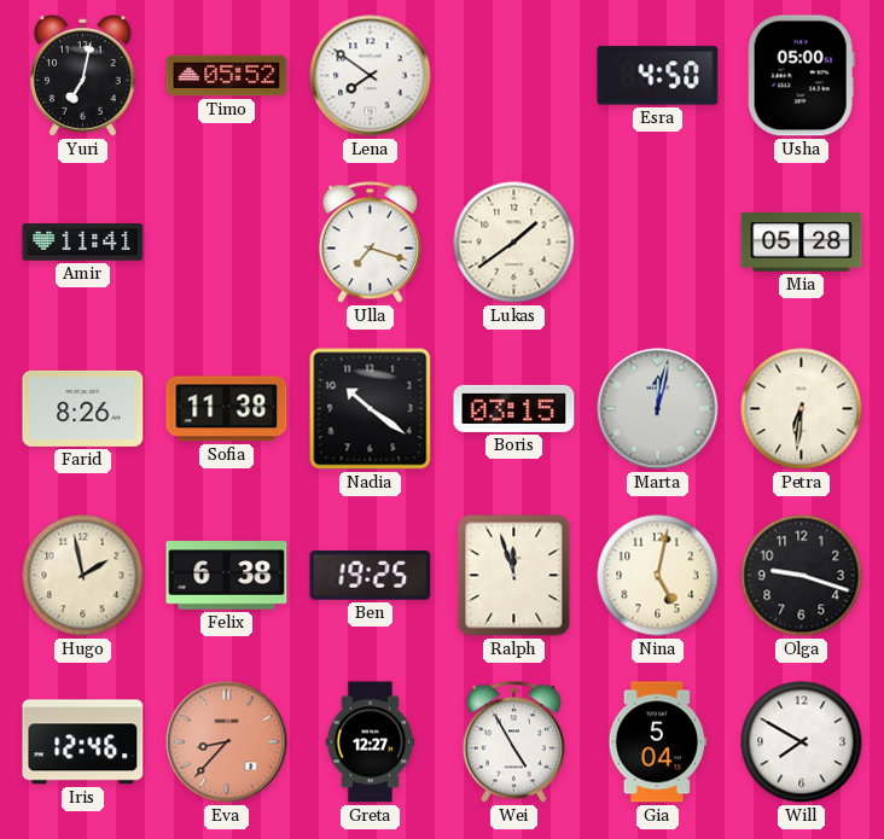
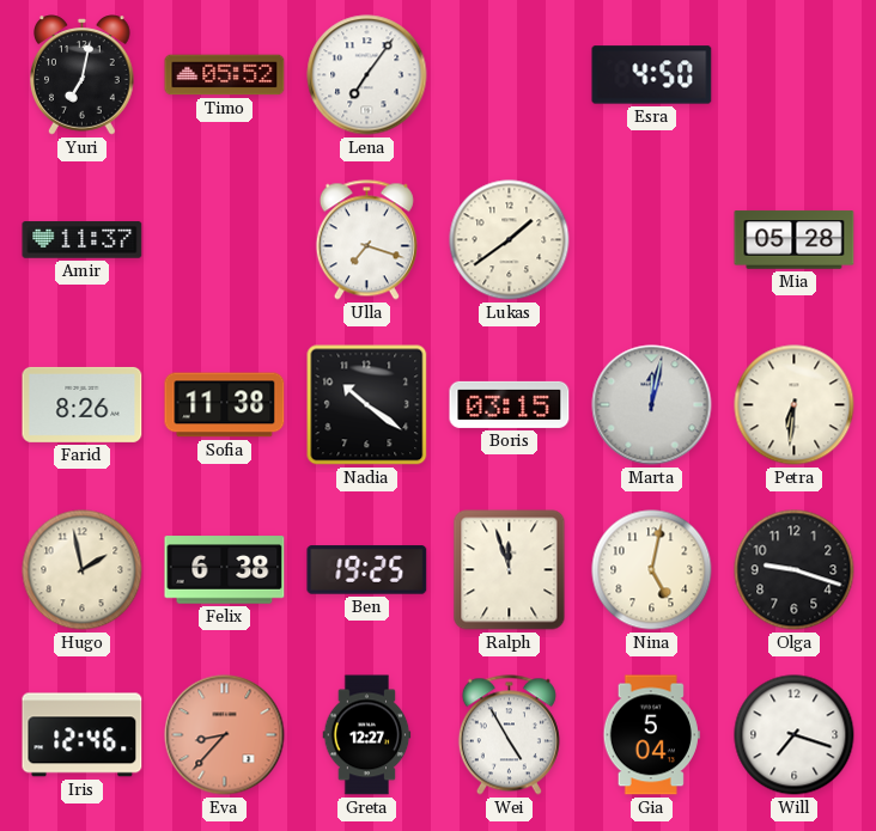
Lena: 7:51 -> 7:06
Usha: 05:00 -> none
Amir: 11:41 -> 11:37
Will: 7:50 -> 7:18
